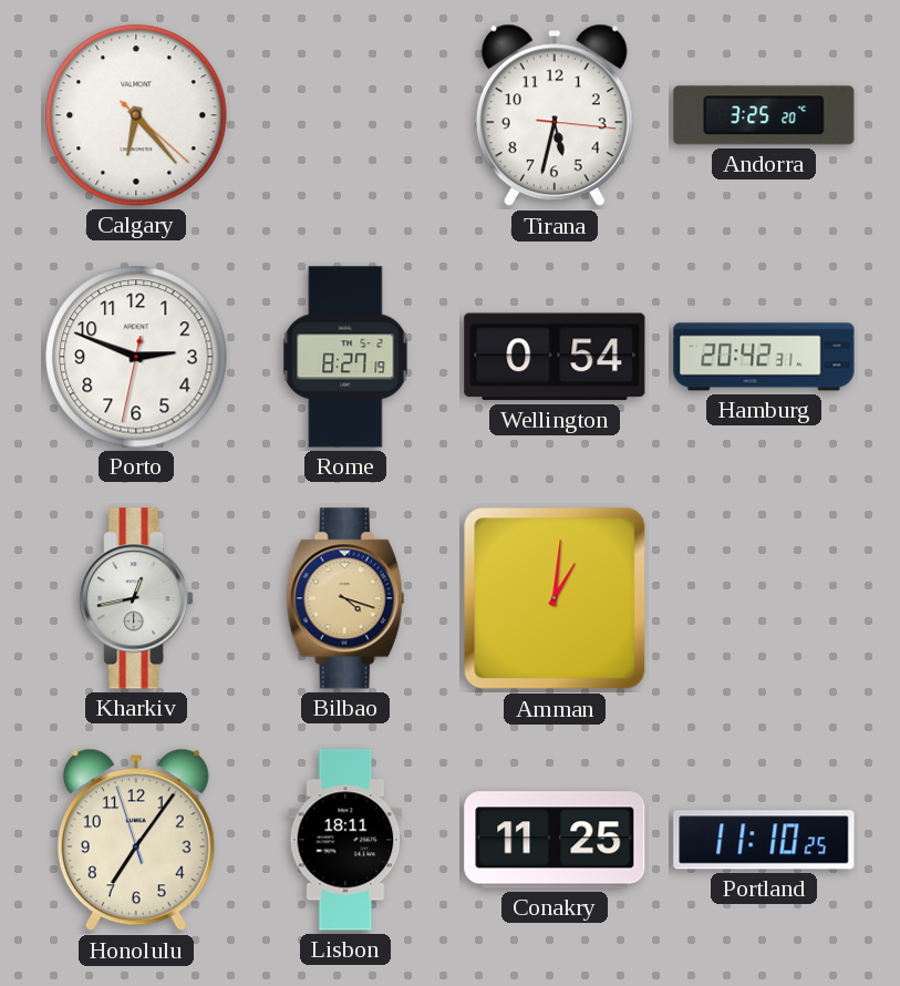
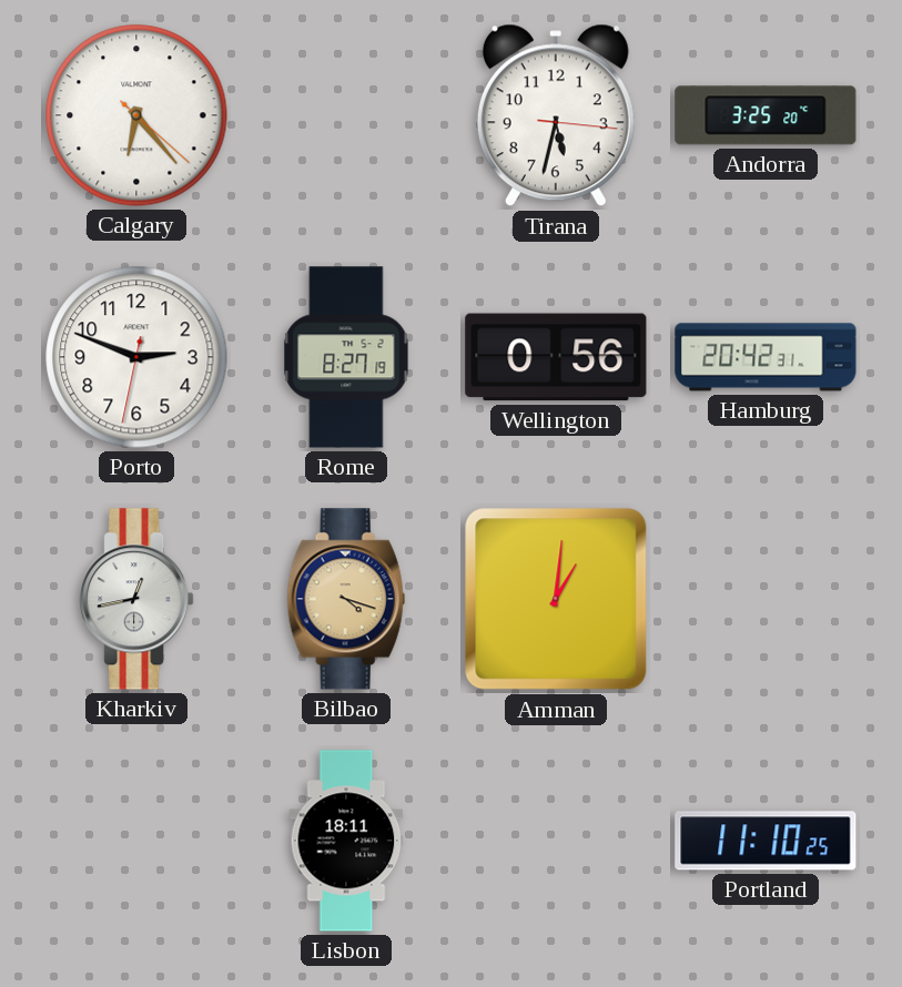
Wellington: 0:54 -> 0:56
Honolulu: 7:05 -> none
Conakry: 11:25 -> none
